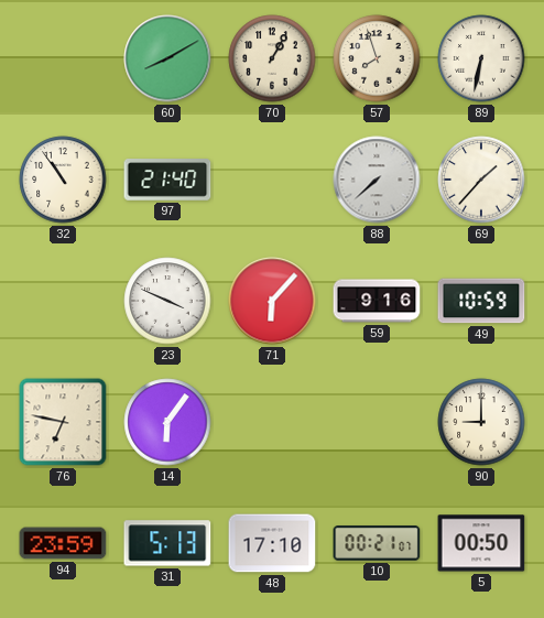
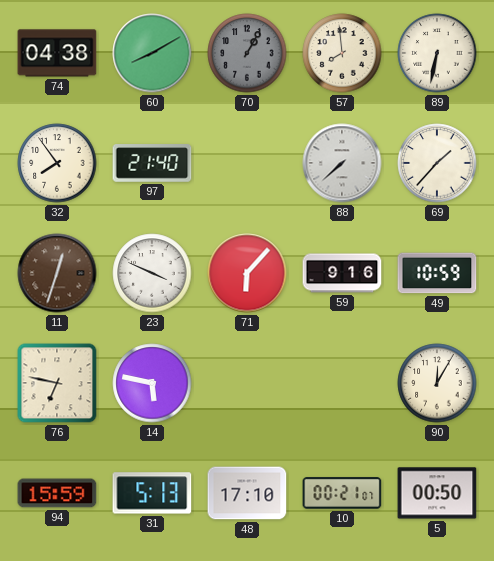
74: none -> 04:38
70 dial: cream -> grey
57: 7:57 -> 7:59
32: 10:54 -> 7:54
11: none -> 12:33
14: 6:06 -> 5:47
90: 9:00 -> 12:05
94: 23:59 -> 15:59
